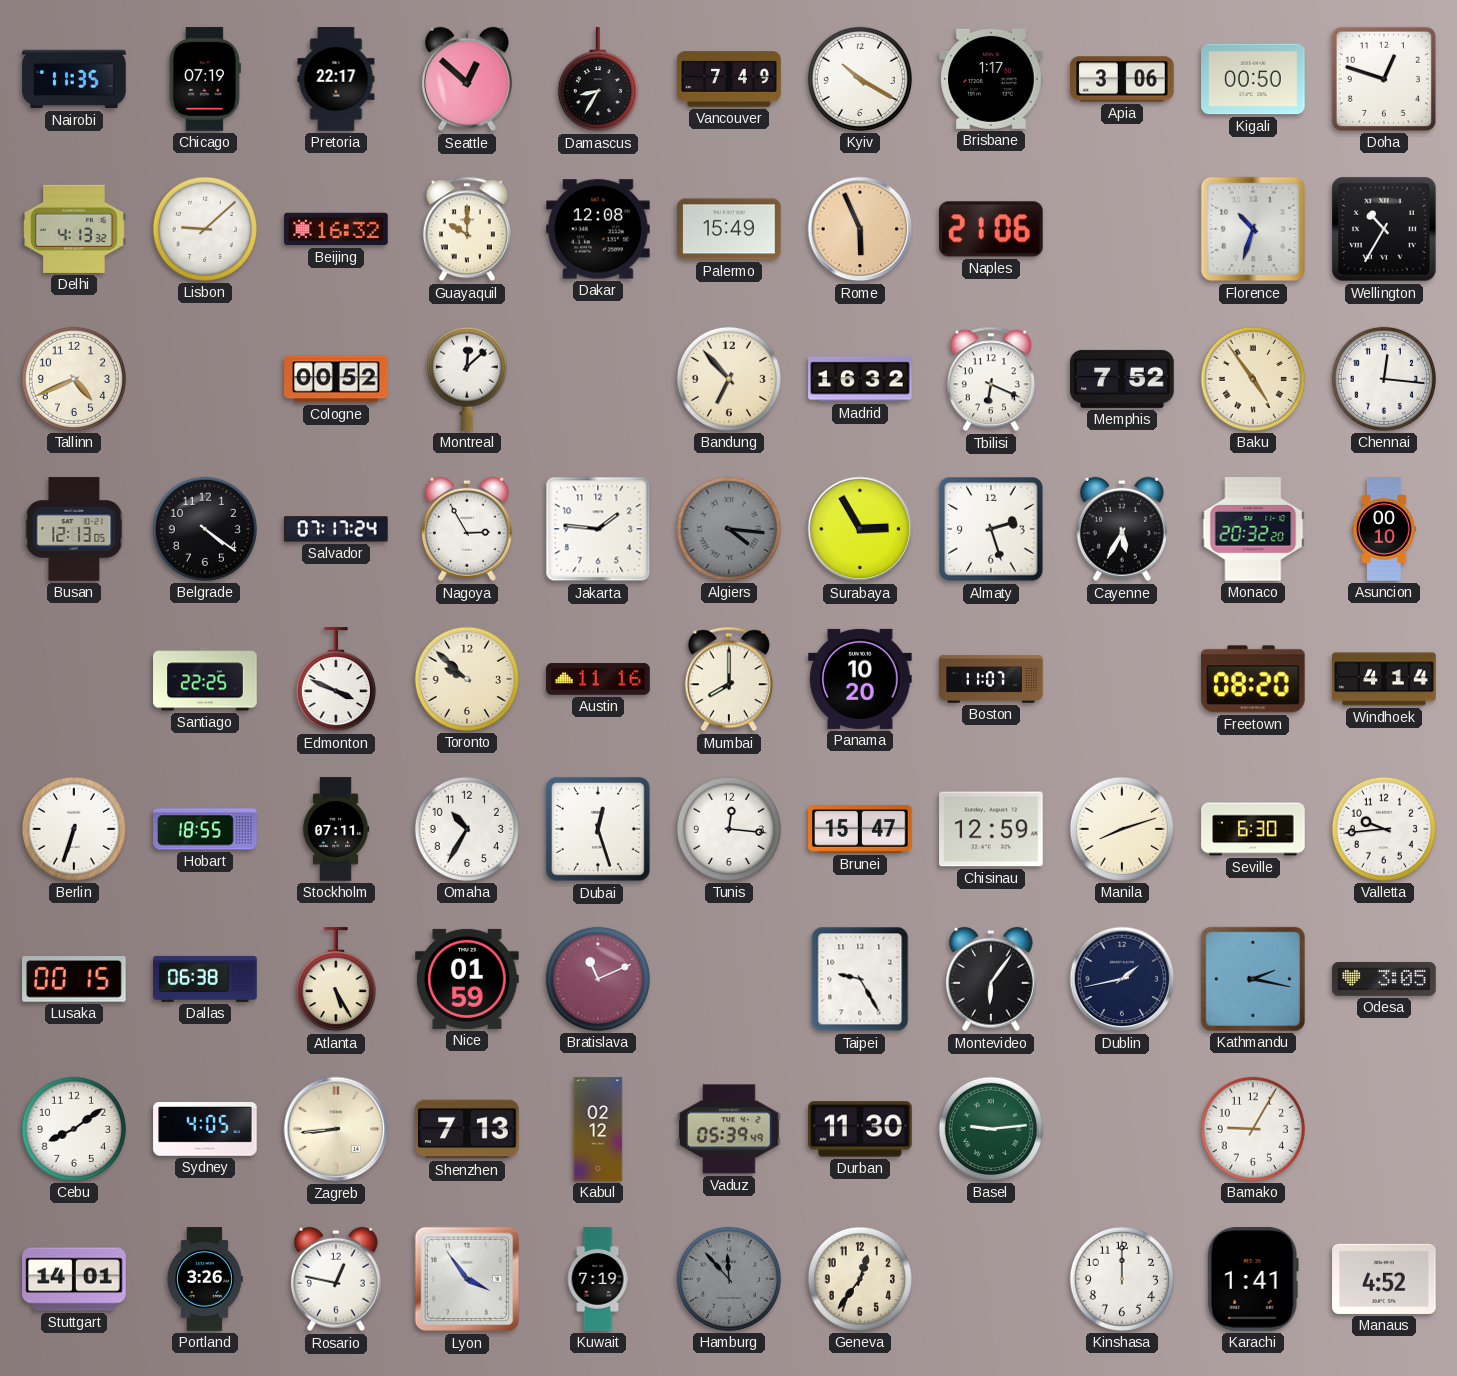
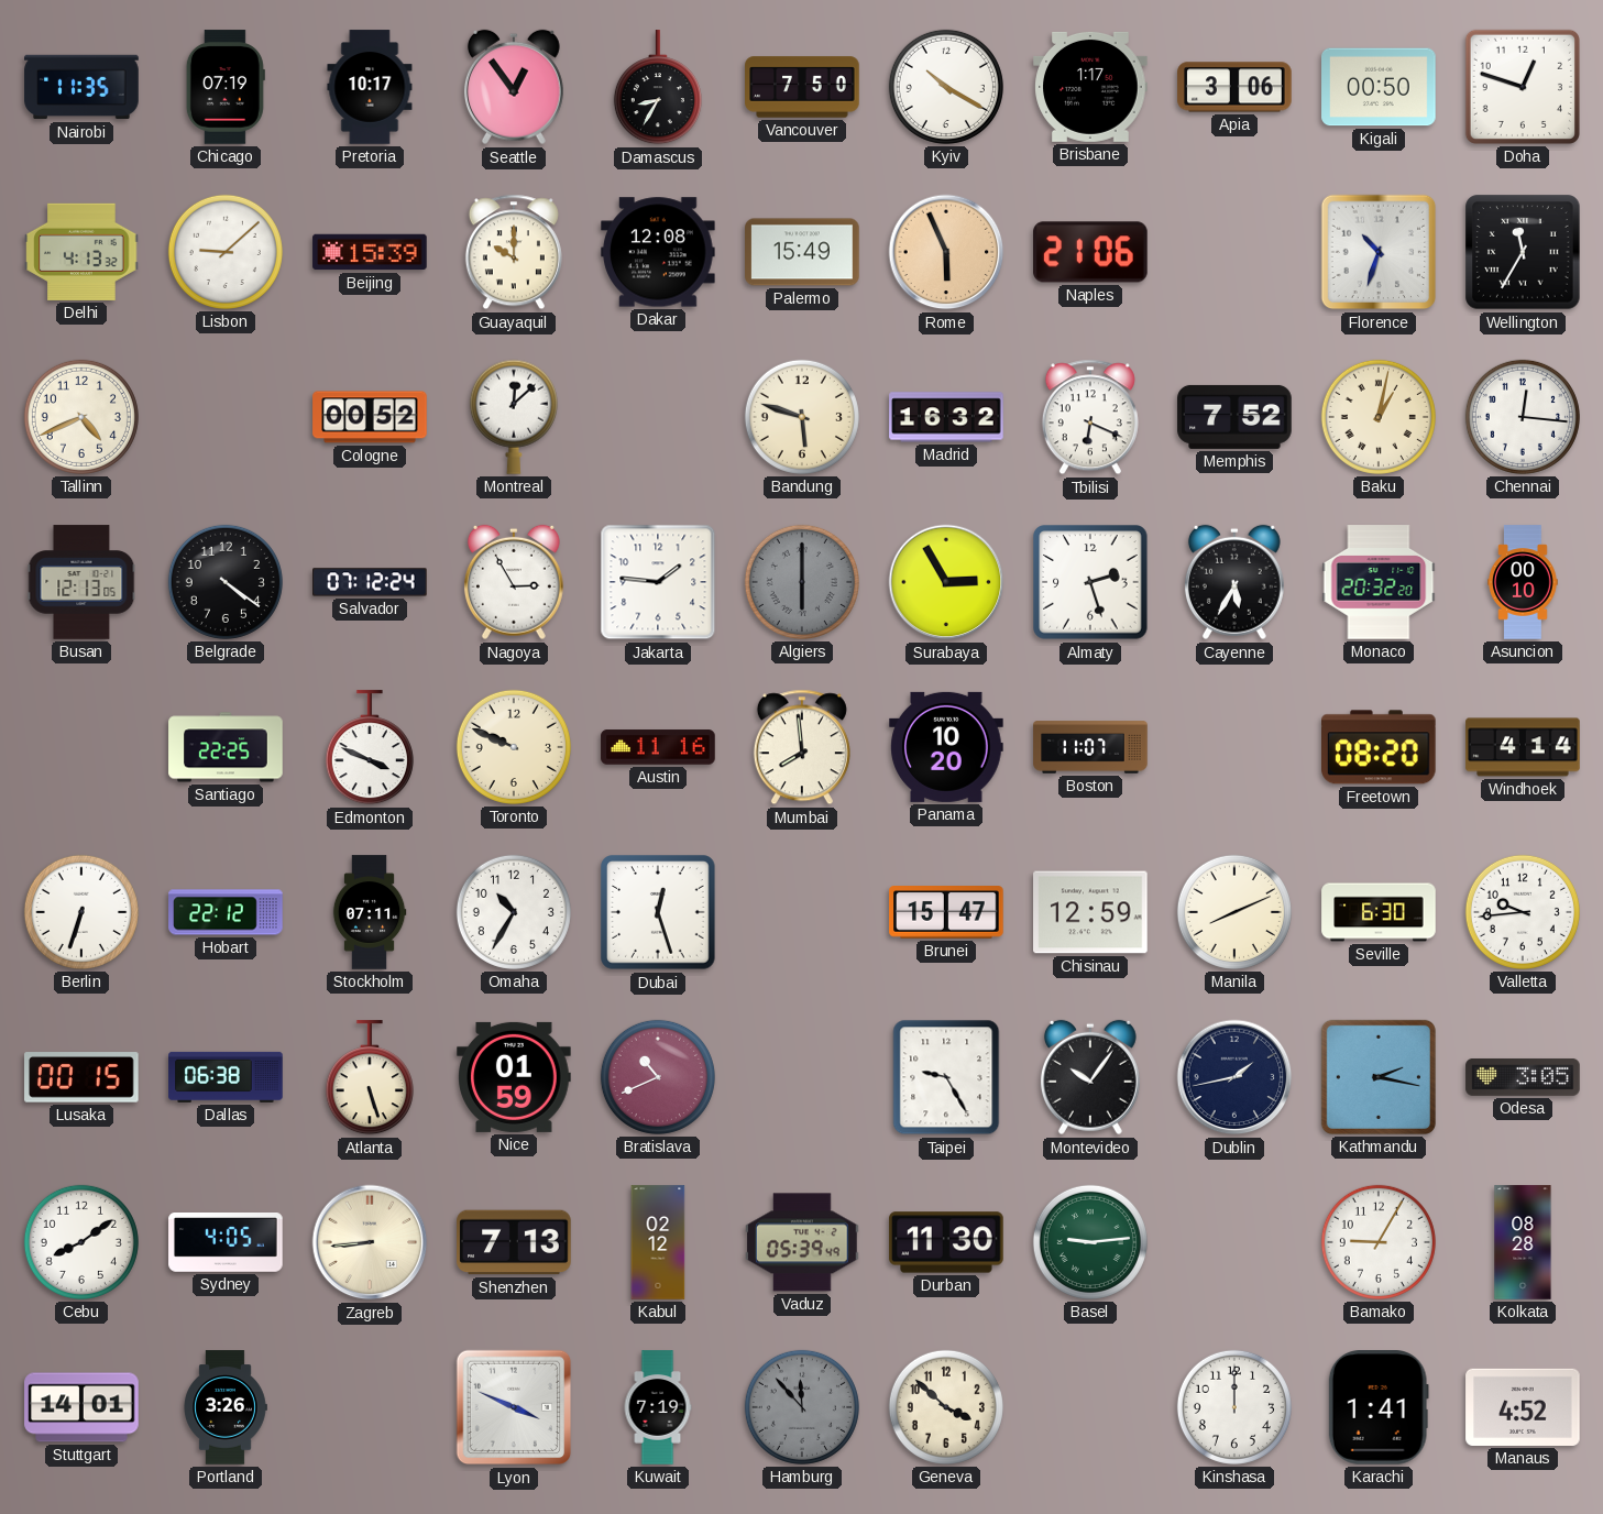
Pretoria: 22:17 -> 10:17
Seattle: 12:52 -> 12:54
Vancouver: 7:49 -> 7:50
Beijing: 16:32 -> 15:39
Wellington: 10:35 -> 11:35
Bandung: 6:53 -> 5:48
Baku: 4:54 -> 1:02
Salvador: 07:17 -> 07:12
Algiers: 4:16 -> 6:00
Toronto: 9:52 -> 9:49
Mumbai: 8:00 -> 7:59
Hobart: 18:55 -> 22:12
Tunis: 12:16 -> none
Manila: 8:12 -> 8:11
Atlanta: 5:25 -> 5:27
Bratislava: 11:11 -> 10:41
Montevideo: 6:06 -> 10:06
Kolkata: none -> 08:28
Rosario: 12:47 -> none
Lyon: 3:54 -> 3:49
Geneva: 12:36 -> 3:52
